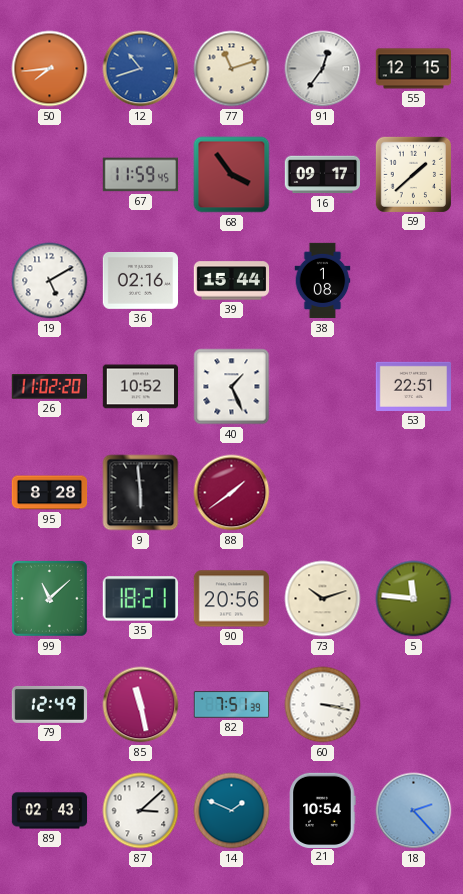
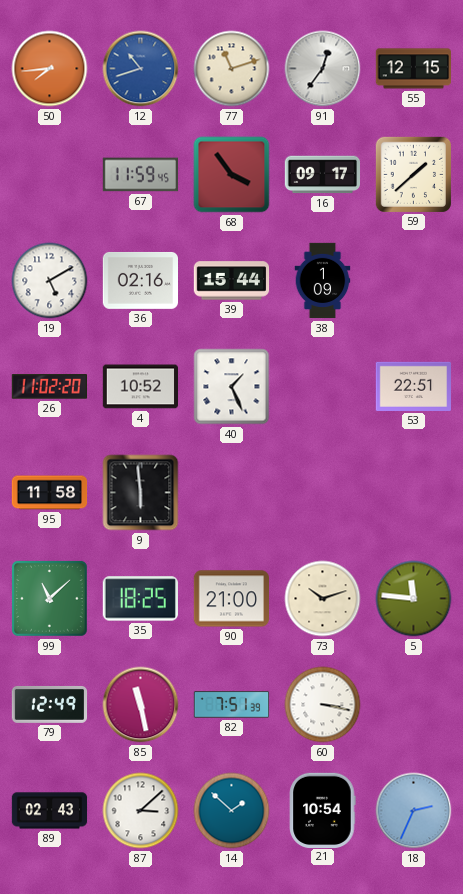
38: 1:08 -> 1:09
95: 8:28 -> 11:58
88: 1:39 -> none
35: 18:21 -> 18:25
90: 20:56 -> 21:00
14: 1:49 -> 1:52
18: 2:23 -> 2:34
